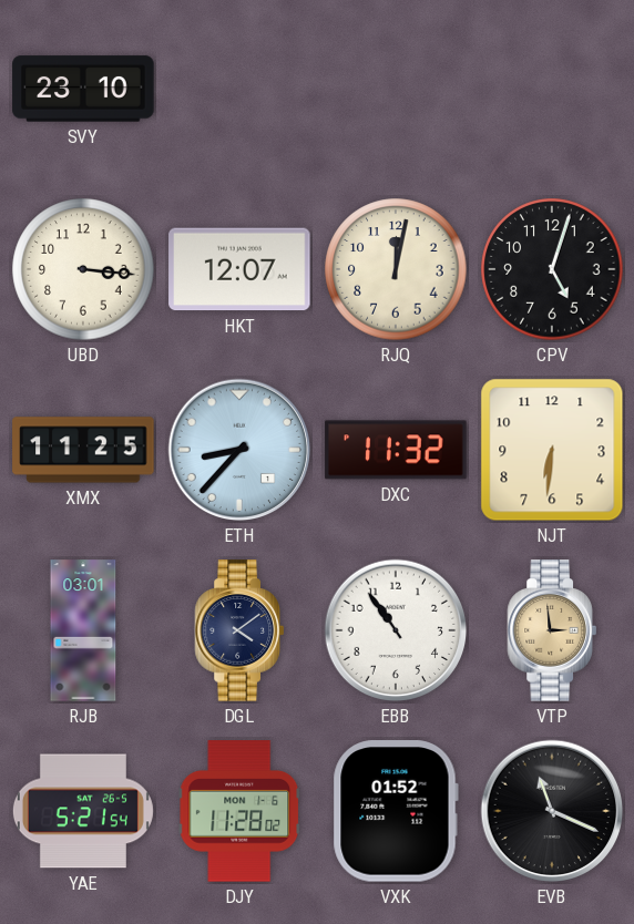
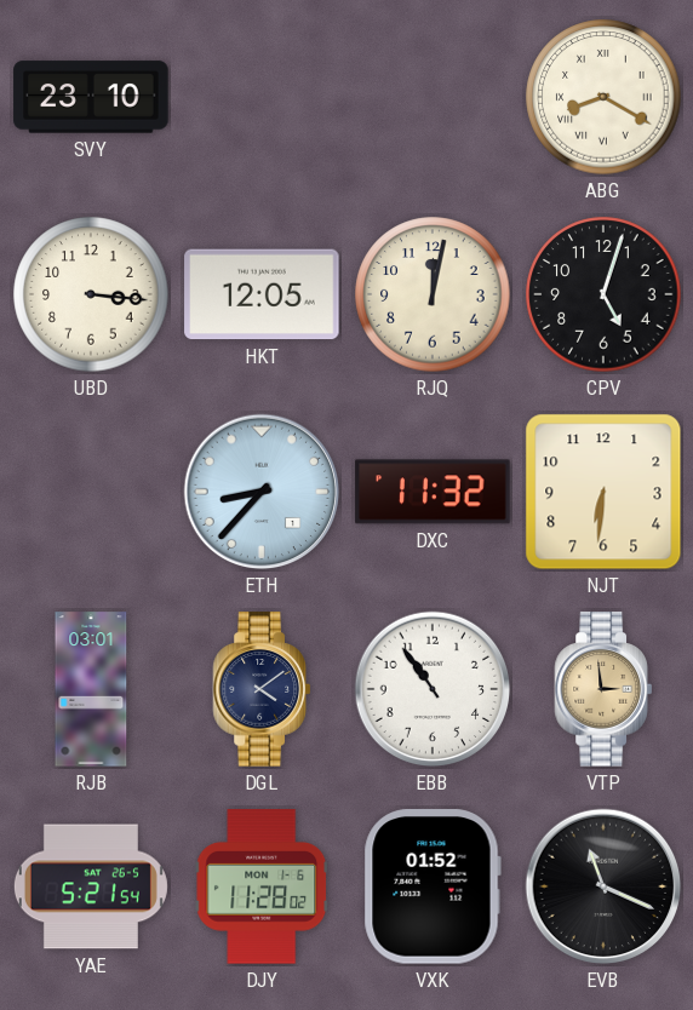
ABG: none -> 8:20
HKT: 12:07 -> 12:05
XMX: 11:25 -> none
